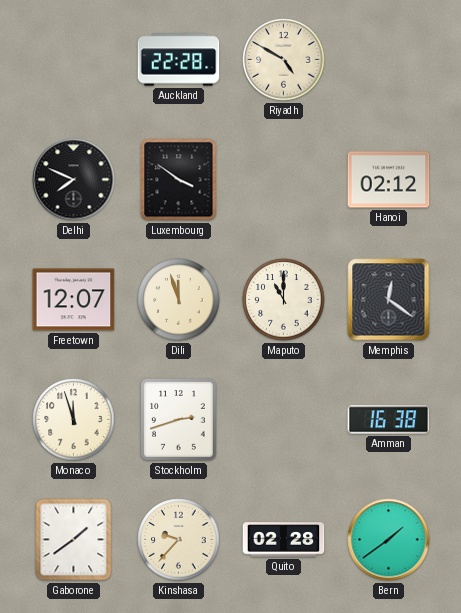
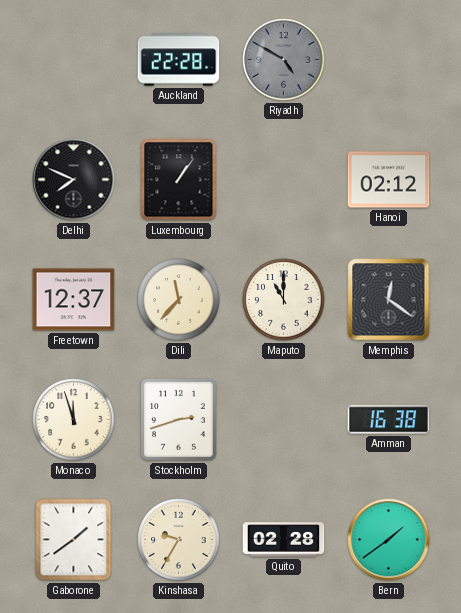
Riyadh dial: cream -> grey
Luxembourg: 3:51 -> 1:06
Freetown: 12:07 -> 12:37
Dili: 11:57 -> 11:37
Kinshasa: 9:37 -> 9:35
